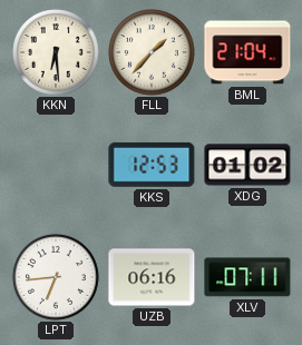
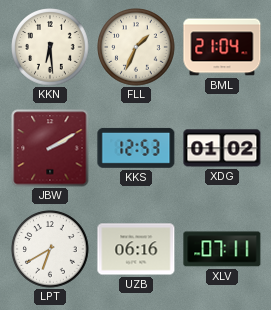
FLL: 1:37 -> 1:34
JBW: none -> 2:10
LPT: 6:44 -> 6:40
